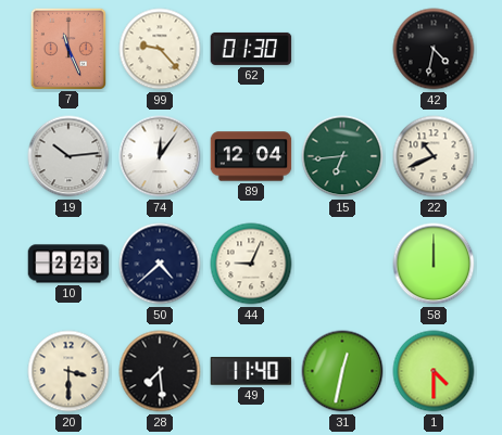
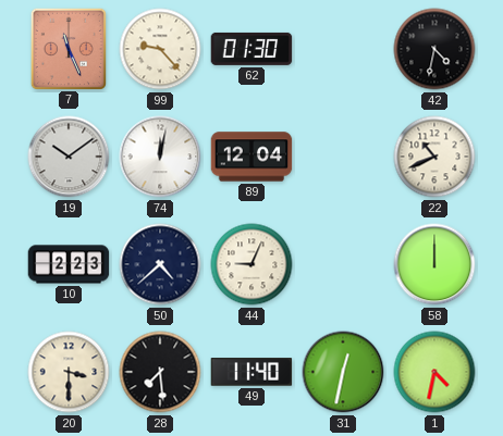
19: 10:14 -> 10:09
74: 12:06 -> 12:02
15: 6:44 -> none
1: 4:30 -> 4:32
